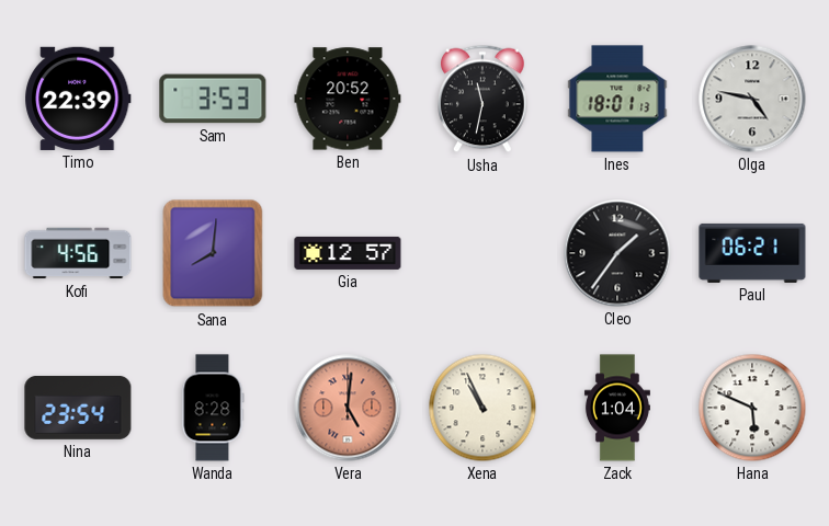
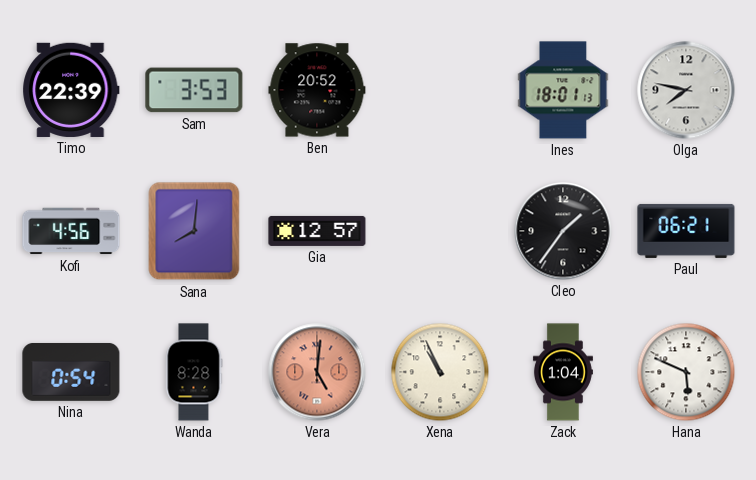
Usha: 11:32 -> none
Olga: 4:47 -> 7:47
Nina: 23:54 -> 0:54
